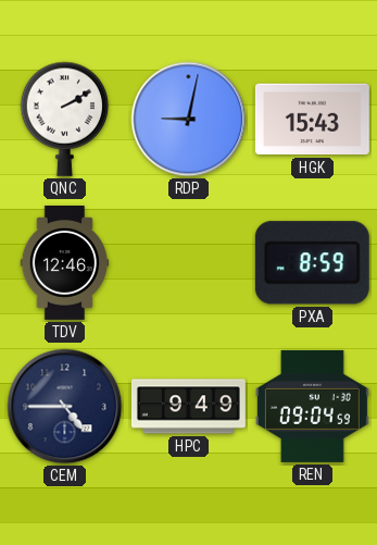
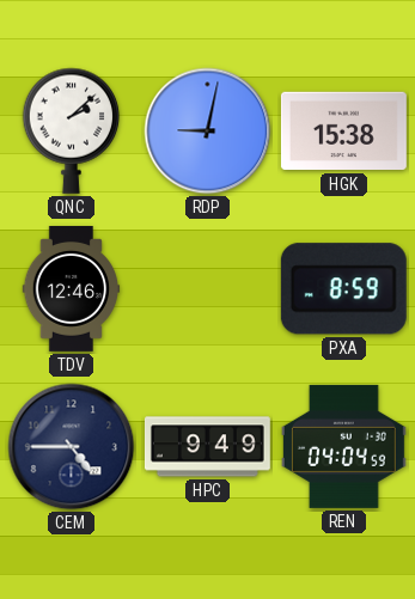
QNC: 2:10 -> 2:08
HGK: 15:43 -> 15:38
REN: 09:04 -> 04:04
